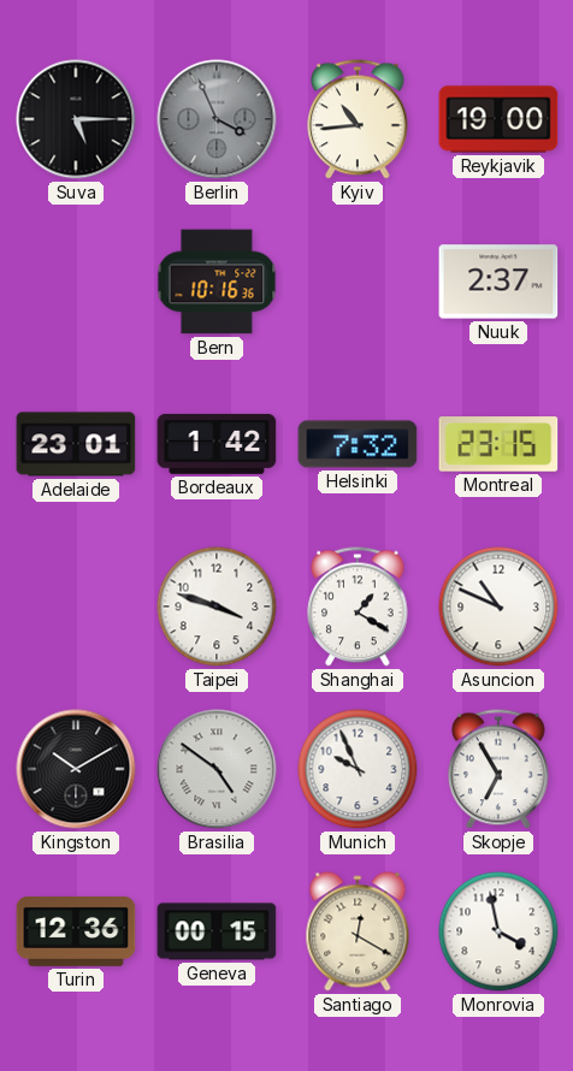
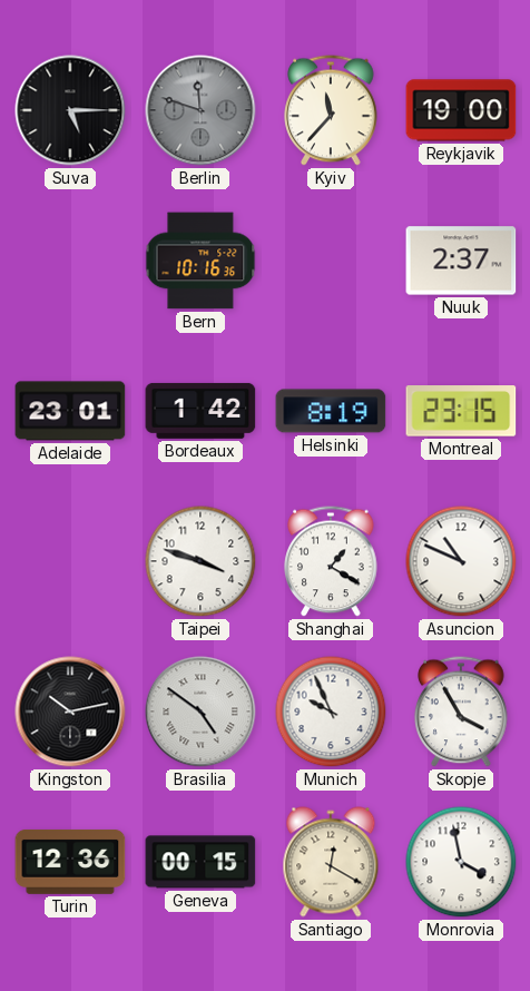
Berlin: 3:56 -> 11:48
Kyiv: 10:44 -> 11:37
Helsinki: 7:32 -> 8:19
Kingston: 10:10 -> 10:13
Skopje: 6:55 -> 3:55
